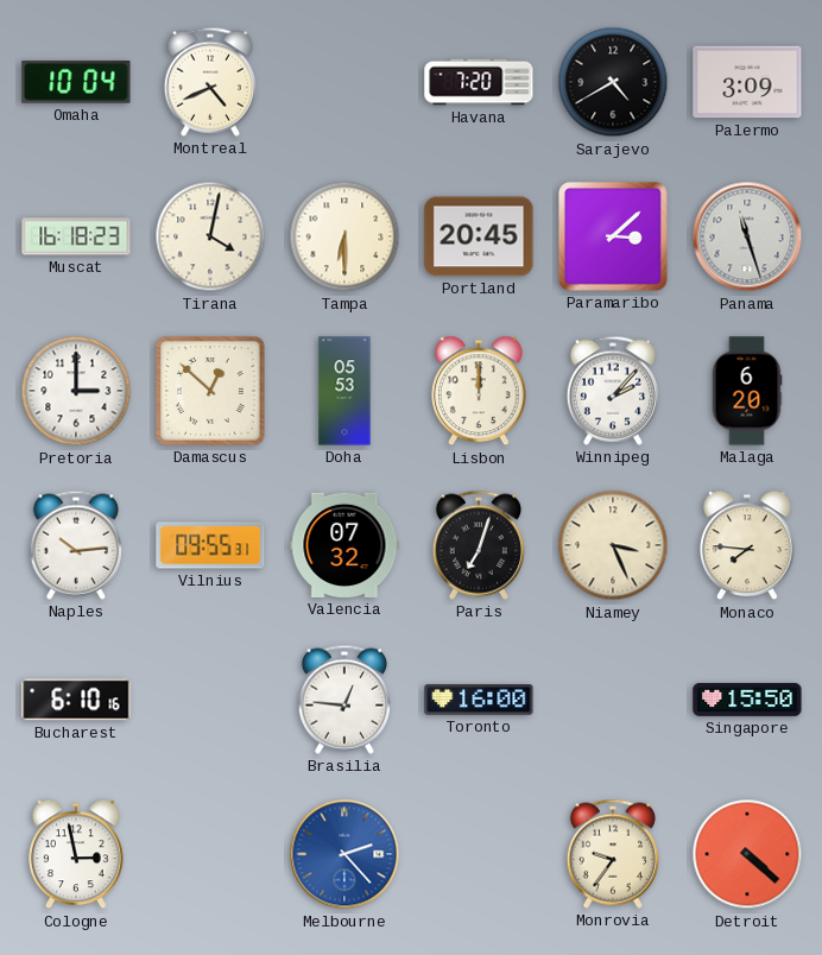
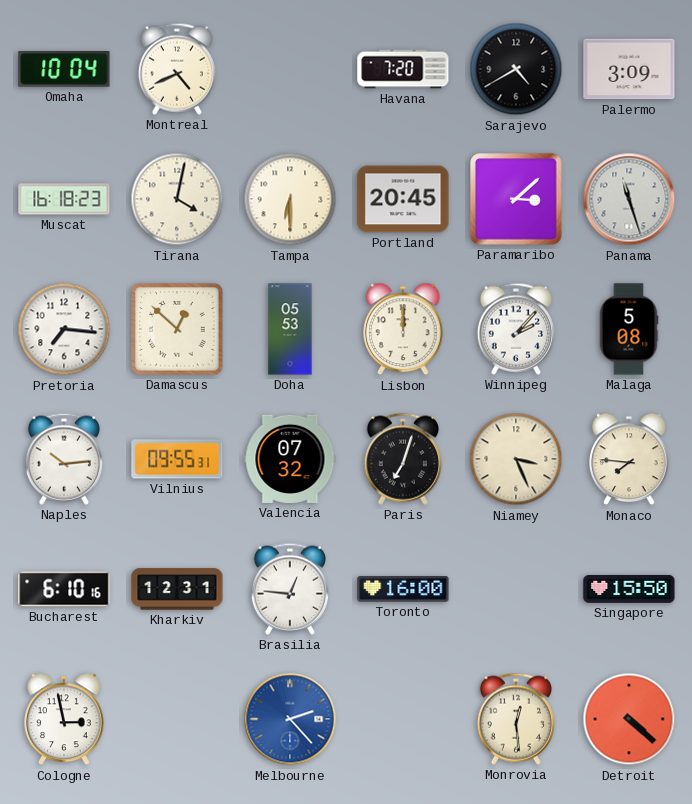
Pretoria: 3:00 -> 7:16
Malaga: 6:20 -> 5:08
Kharkiv: none -> 12:31
Monrovia: 9:36 -> 12:29
